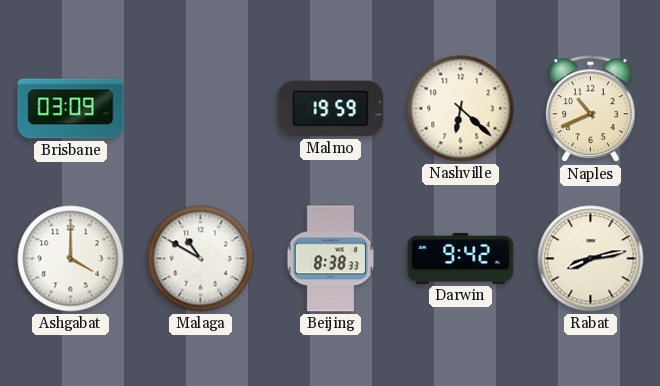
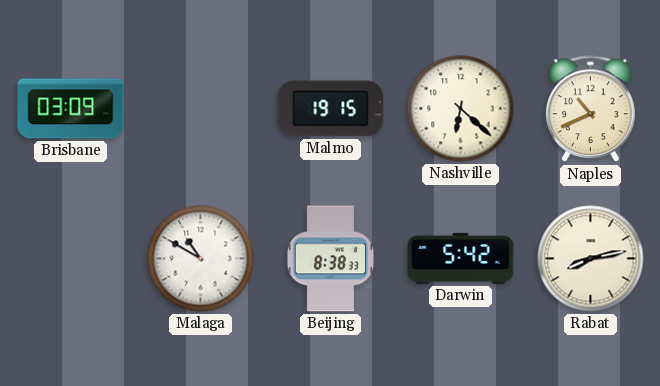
Malmo: 19:59 -> 19:15
Ashgabat: 4:00 -> none
Darwin: 9:42 -> 5:42
